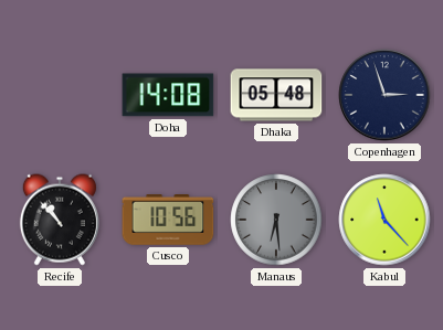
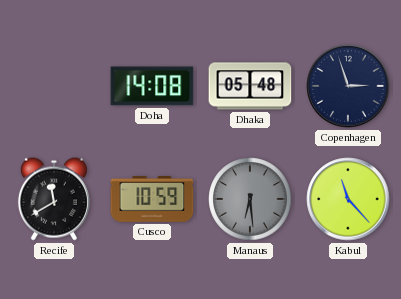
Recife: 10:53 -> 11:40
Cusco: 10:56 -> 10:59
